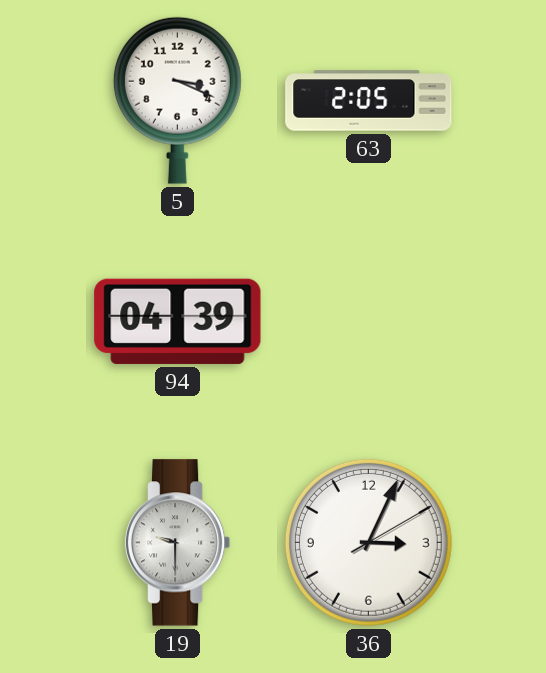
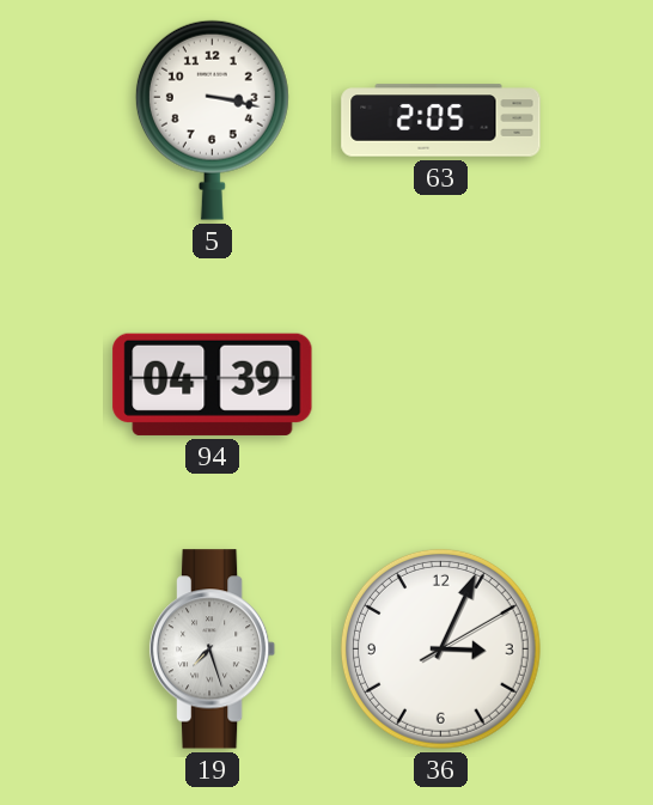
5: 3:19 -> 3:17
19: 9:30 -> 7:27
